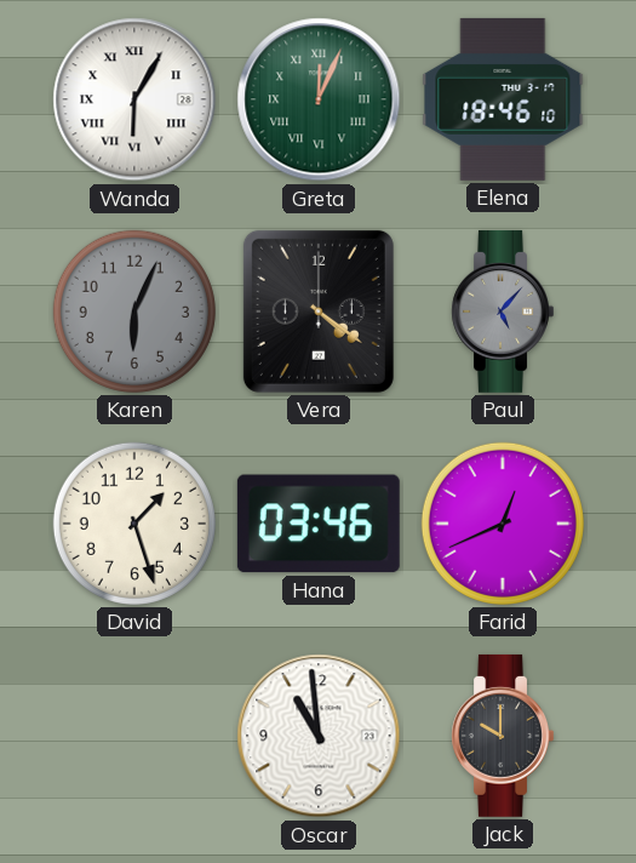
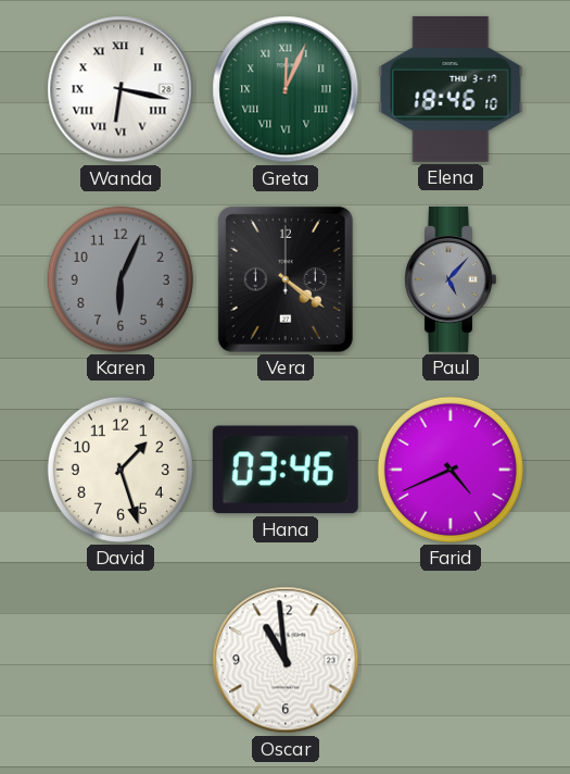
Wanda: 6:05 -> 6:17
Farid: 12:41 -> 4:41
Jack: 10:00 -> none
